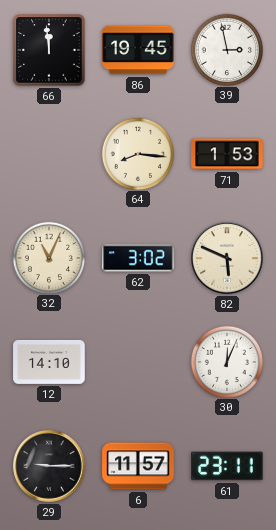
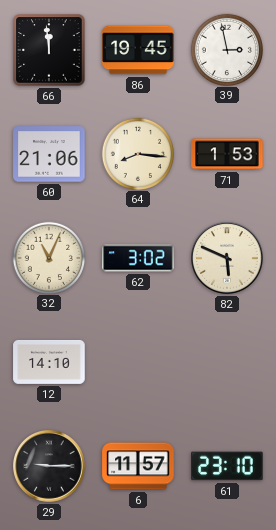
60: none -> 21:06
30: 12:04 -> none
61: 23:11 -> 23:10
